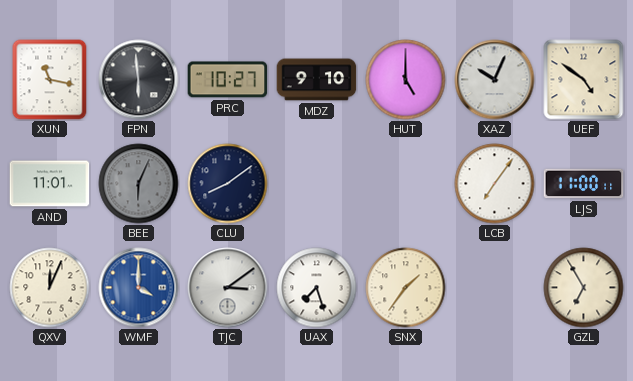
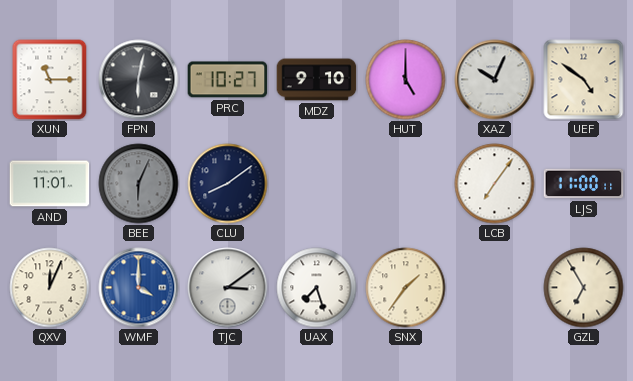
XUN: 11:17 -> 11:15
FPN: 5:59 -> 6:02
